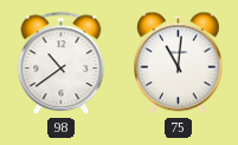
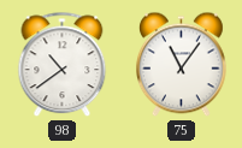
75: 11:01 -> 11:06
